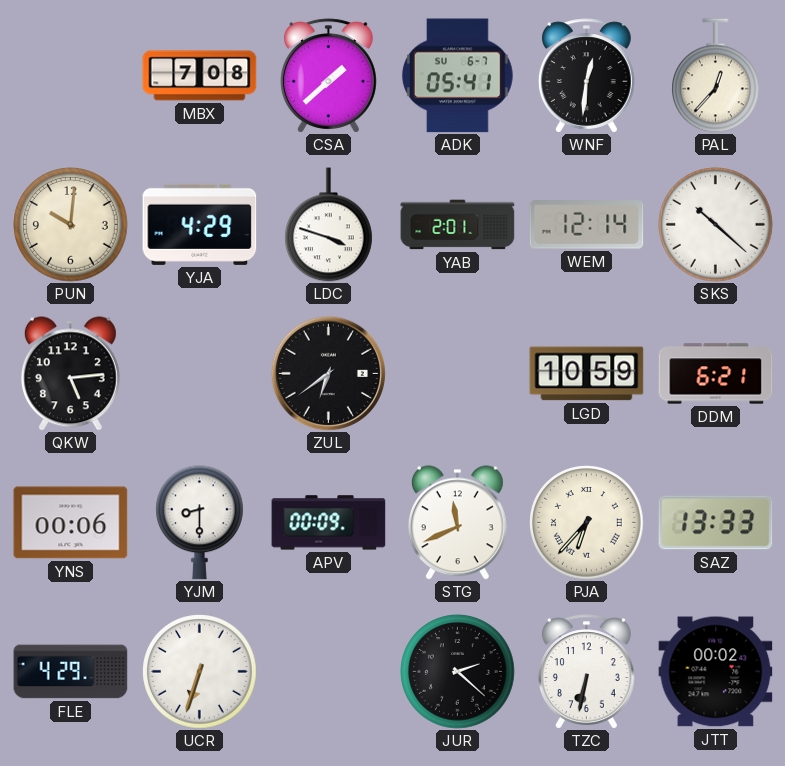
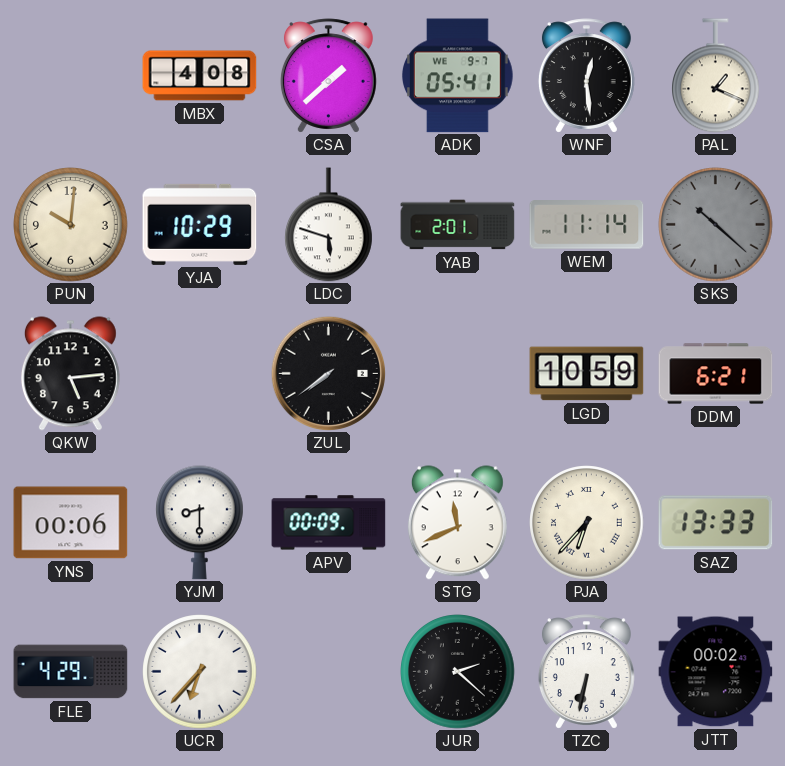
MBX: 7:08 -> 4:08
ADK date: SU 6-7 -> WE 9-7
WNF: 12:31 -> 12:29
PAL: 12:37 -> 1:19
YJA: 4:29 -> 10:29
LDC: 3:48 -> 5:48
WEM: 12:14 -> 11:14
SKS dial: white -> grey
ZUL: 6:39 -> 7:39
UCR: 6:33 -> 6:37
